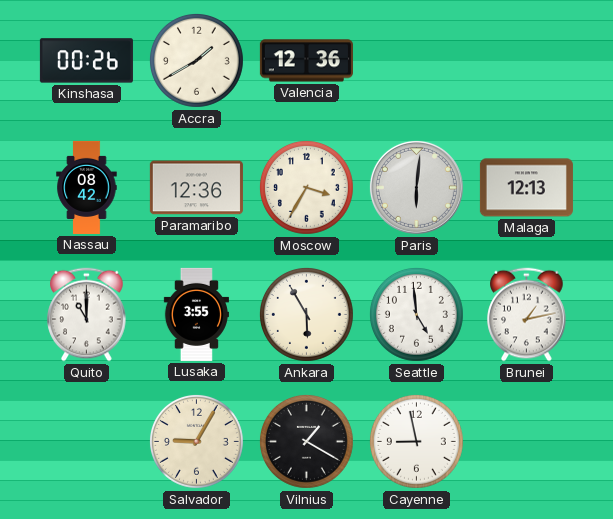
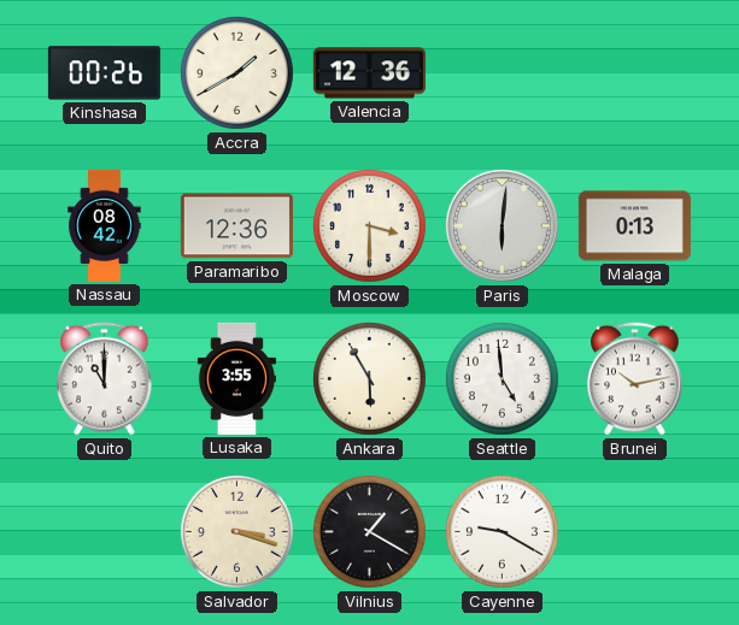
Moscow: 3:35 -> 3:30
Malaga: 12:13 -> 0:13
Brunei: 1:13 -> 10:13
Salvador: 9:05 -> 3:18
Cayenne: 8:58 -> 9:20
